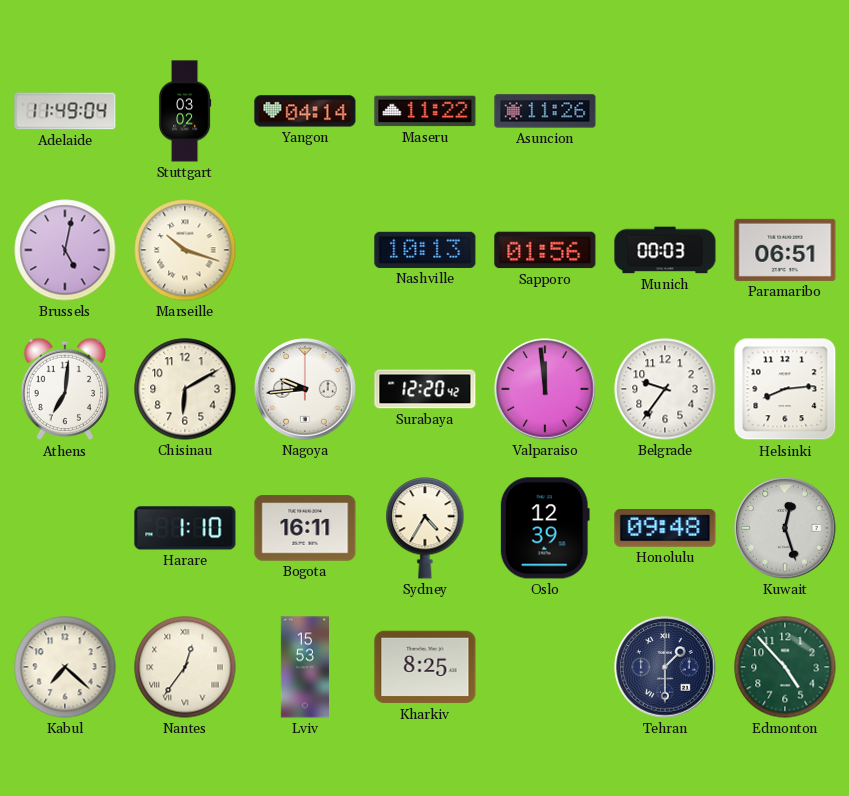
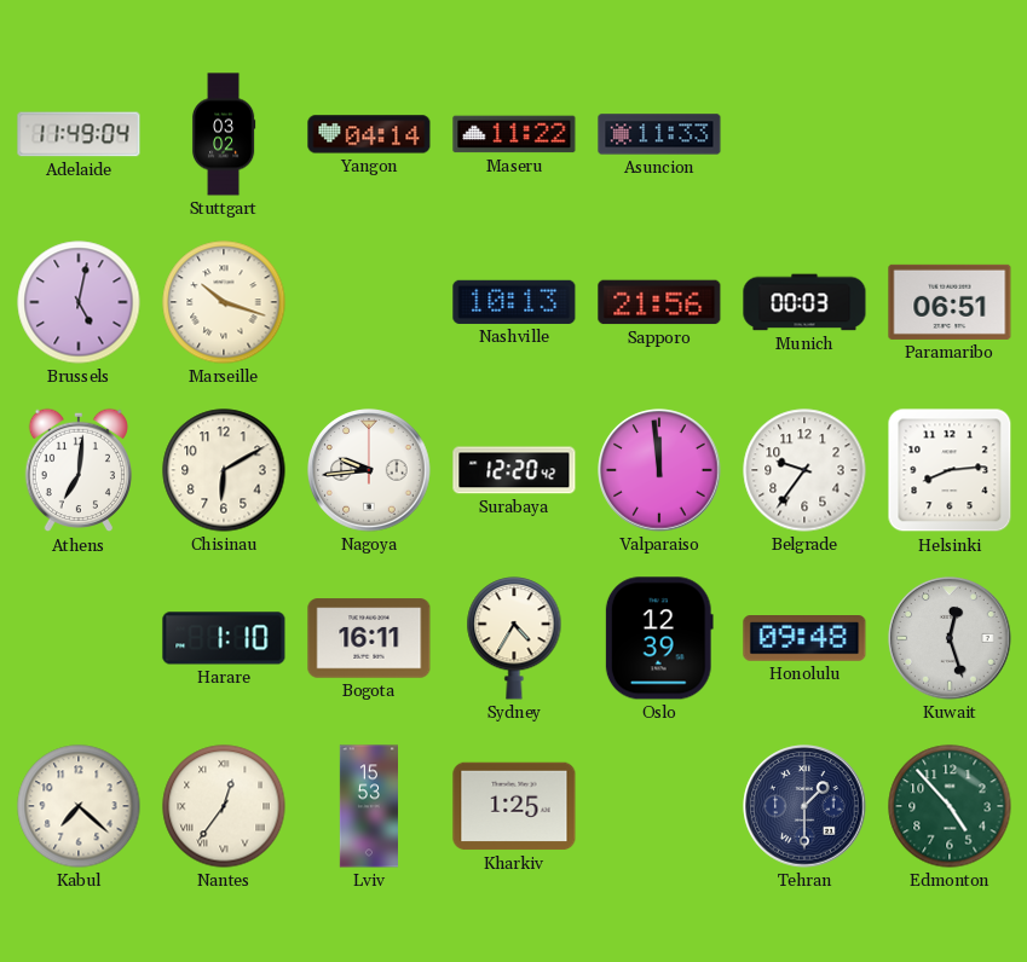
Asuncion: 11:26 -> 11:33
Sapporo: 01:56 -> 21:56
Kharkiv: 8:25 -> 1:25
